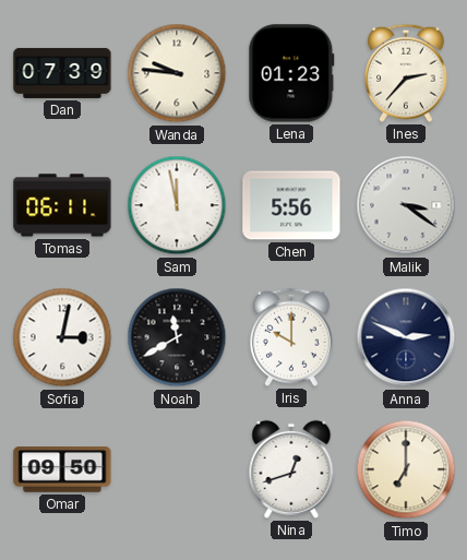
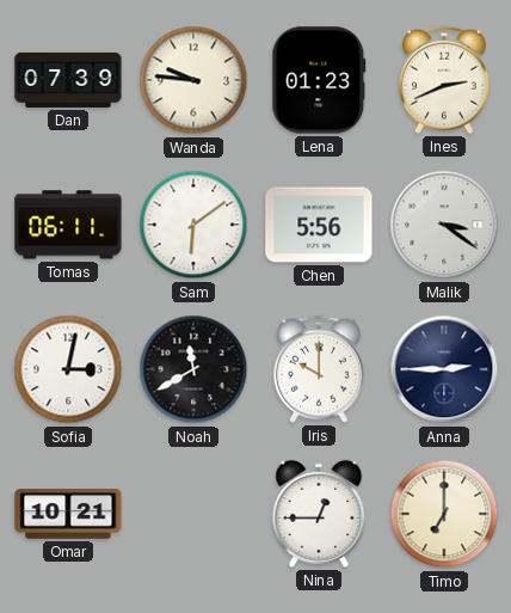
Ines: 2:37 -> 2:41
Sam: 11:58 -> 6:09
Anna: 2:49 -> 2:45
Omar: 09:50 -> 10:21
Nina: 12:42 -> 12:45
